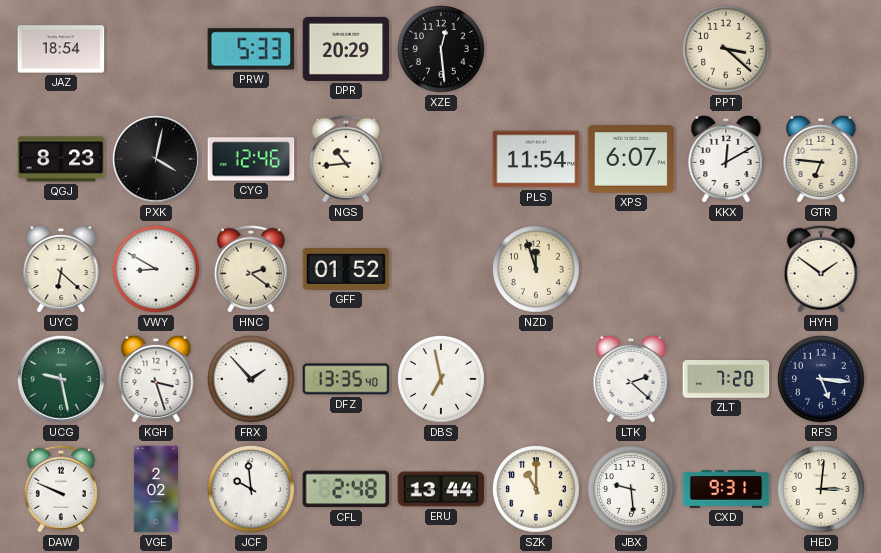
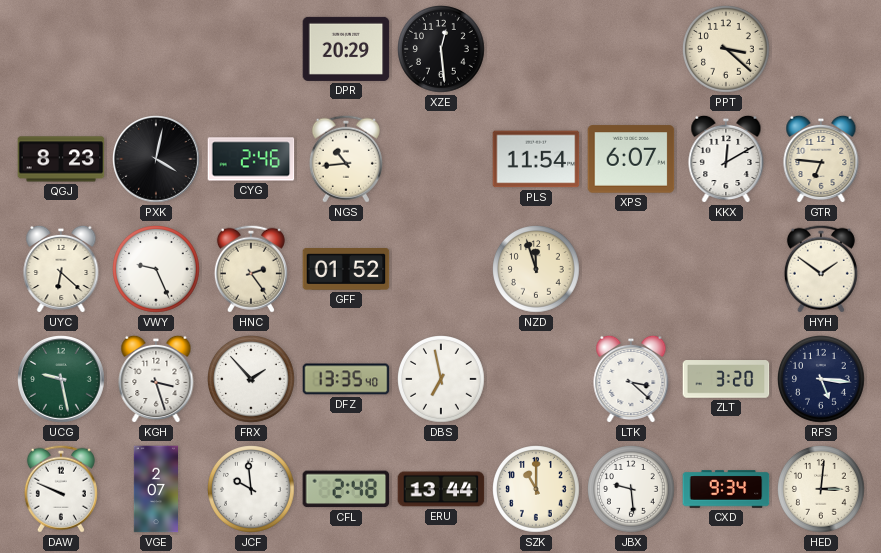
JAZ: 18:54 -> none
PRW: 5:33 -> none
CYG: 12:46 -> 2:46
VWY: 8:50 -> 9:26
HNC: 2:21 -> 2:24
LTK: 2:22 -> 3:22
ZLT: 7:20 -> 3:20
VGE: 2:02 -> 2:07
CXD: 9:31 -> 9:34
